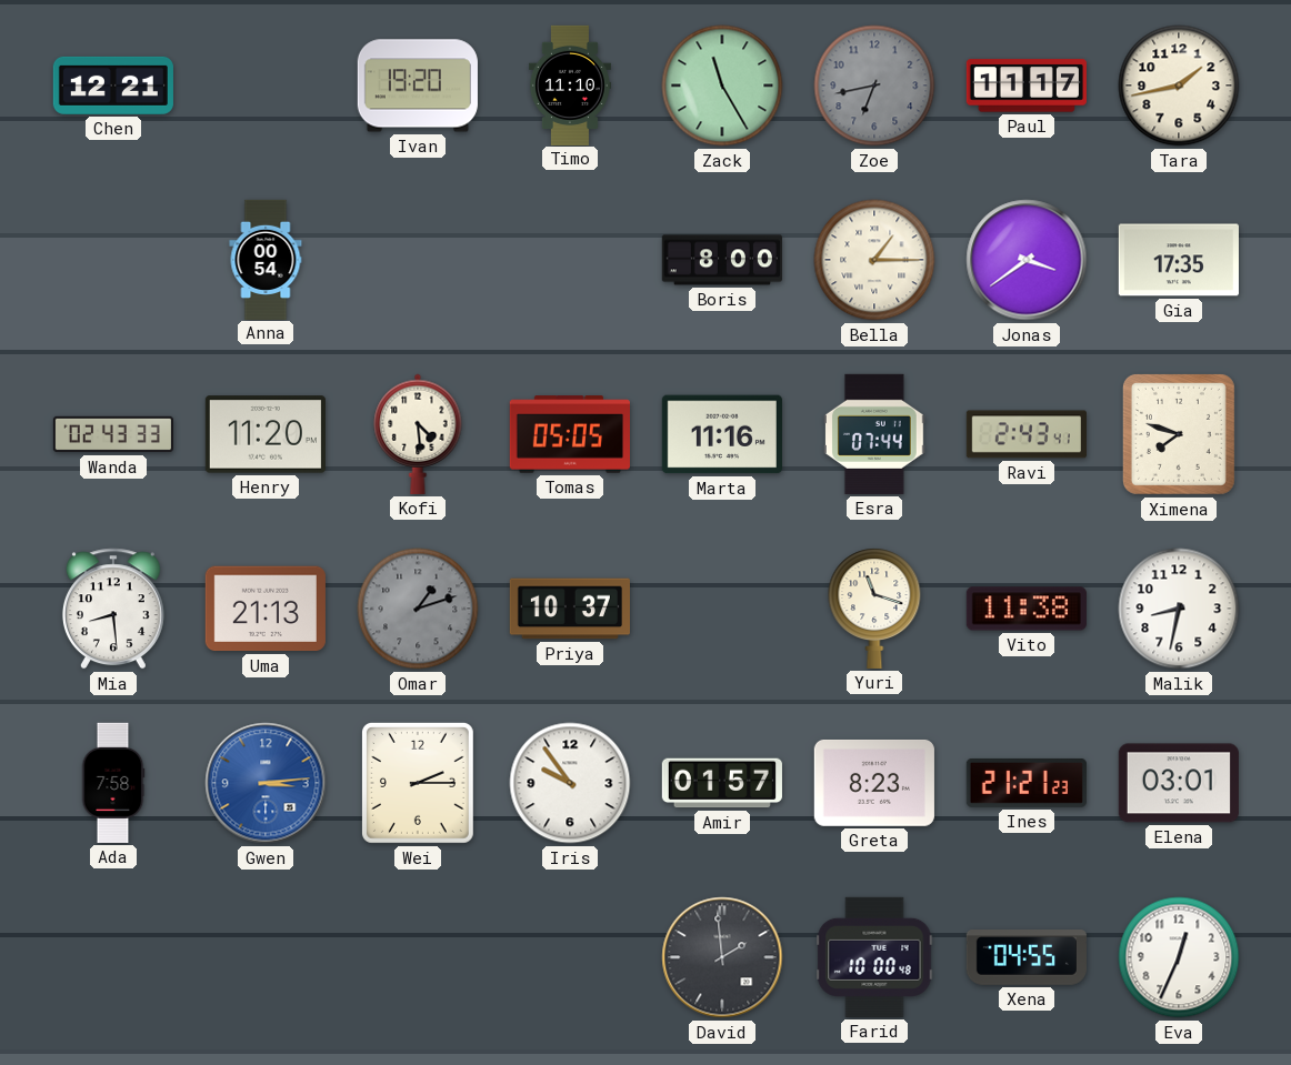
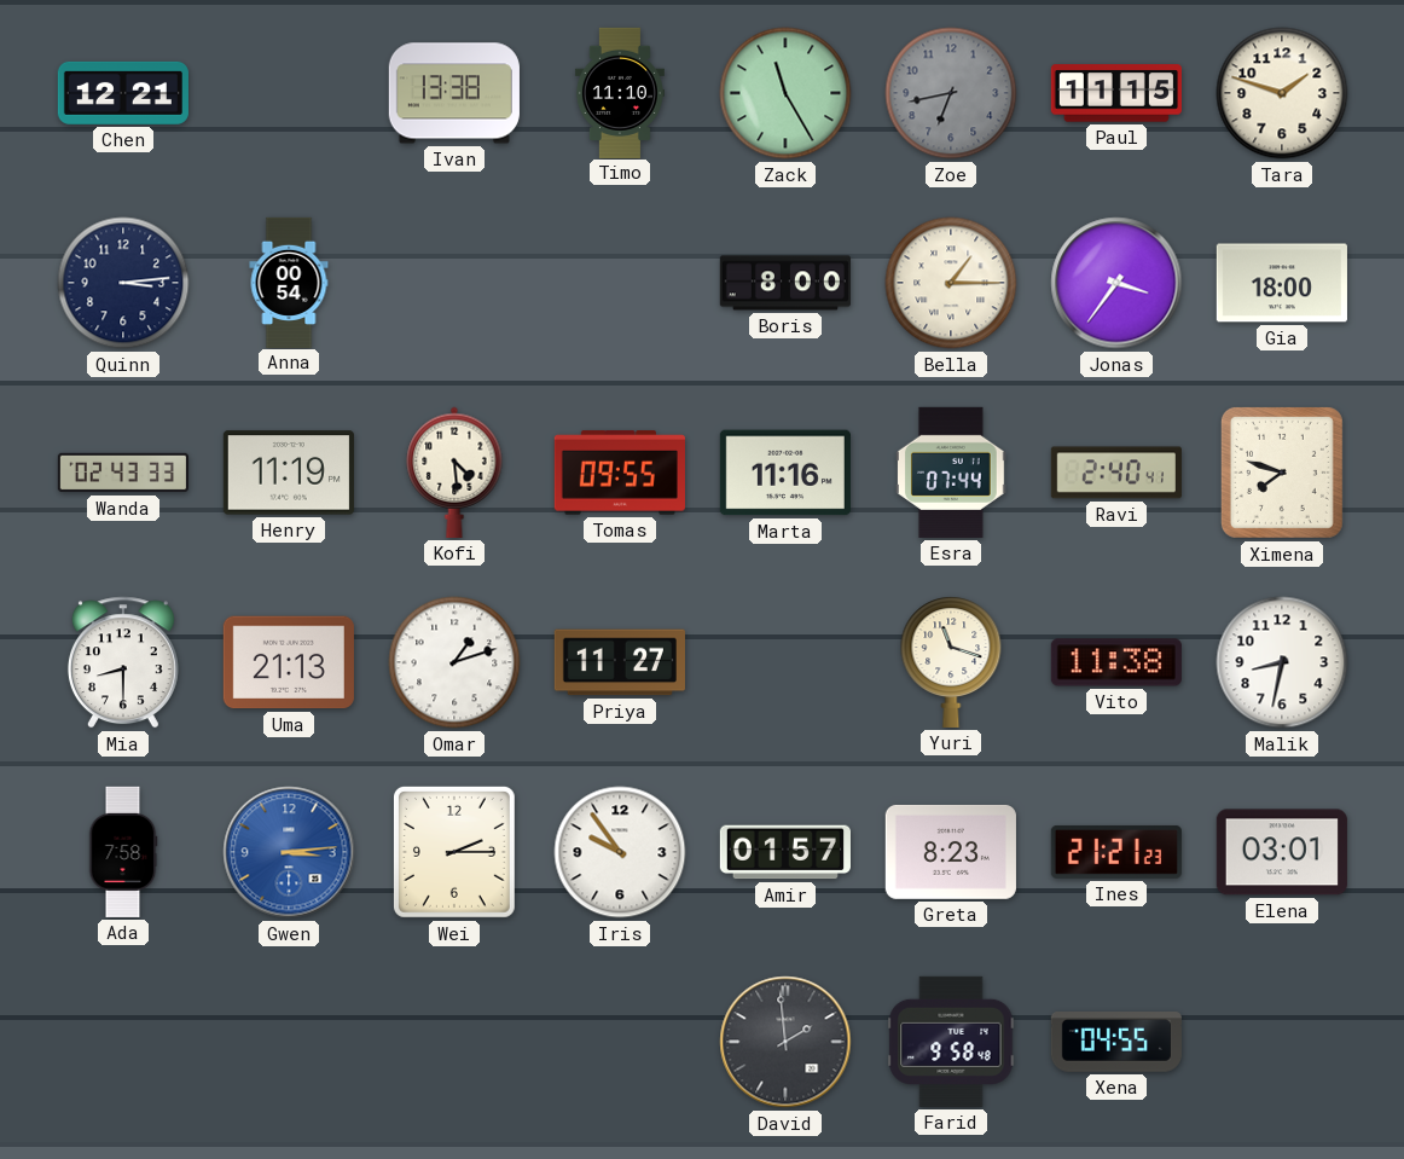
Ivan: 19:20 -> 13:38
Paul: 11:17 -> 11:15
Tara: 1:43 -> 1:48
Quinn: none -> 3:14
Jonas: 3:39 -> 3:36
Gia: 17:35 -> 18:00
Henry: 11:20 -> 11:19
Tomas: 05:05 -> 09:55
Ravi: 2:43 -> 2:40
Mia: 8:29 -> 8:30
Omar dial: grey -> white
Priya: 10:37 -> 11:27
Farid: 10:00 -> 9:58
Eva: 12:34 -> none
